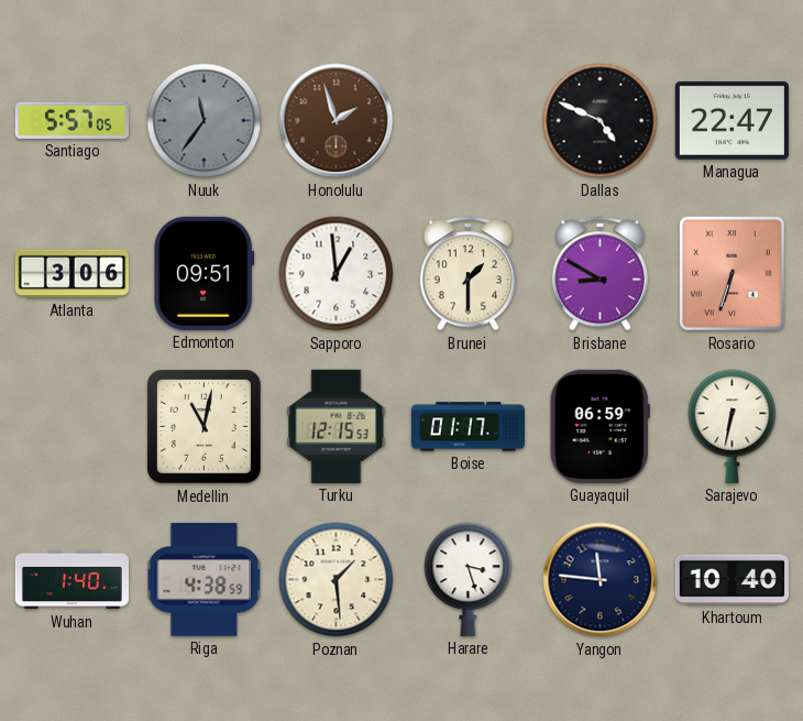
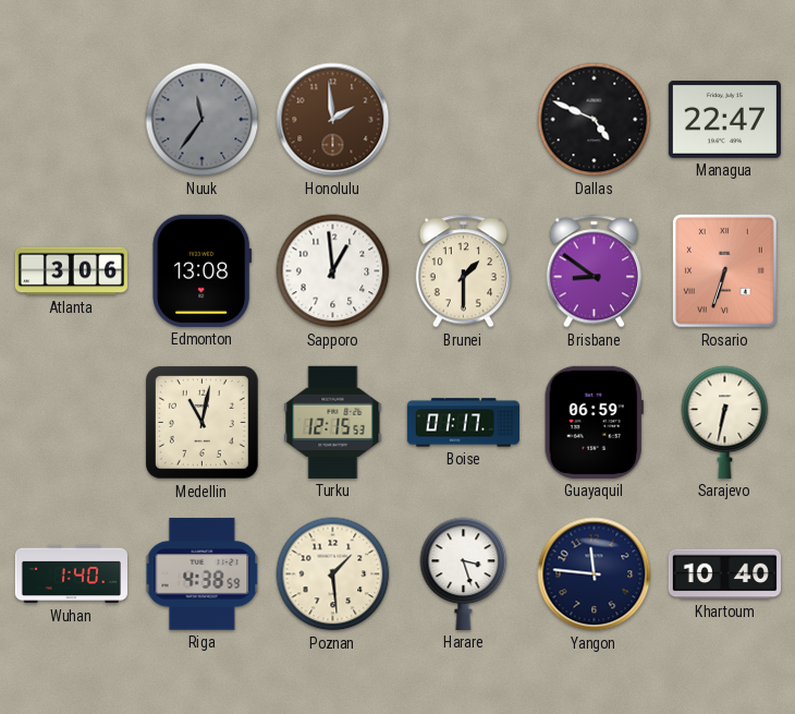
Santiago: 5:57 -> none
Honolulu: 1:57 -> 1:59
Edmonton: 09:51 -> 13:08
Brisbane: 8:50 -> 8:51
